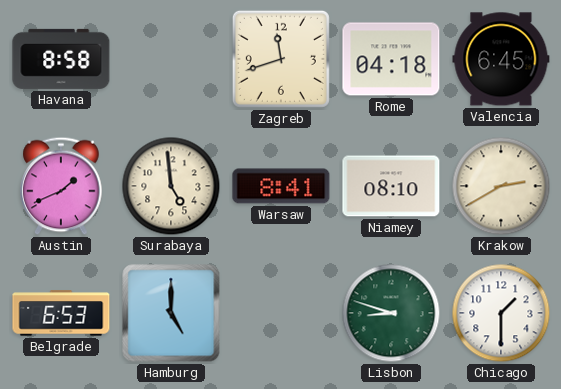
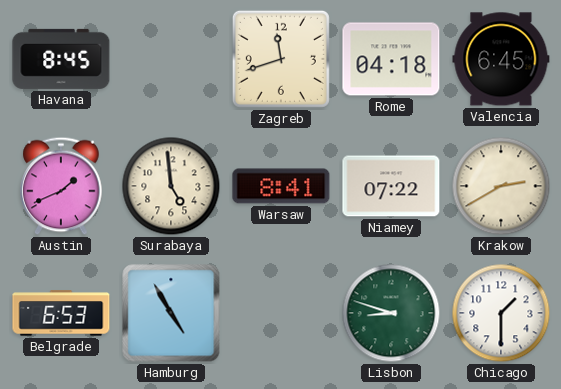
Havana: 8:58 -> 8:45
Niamey: 08:10 -> 07:22
Hamburg: 5:00 -> 4:55
